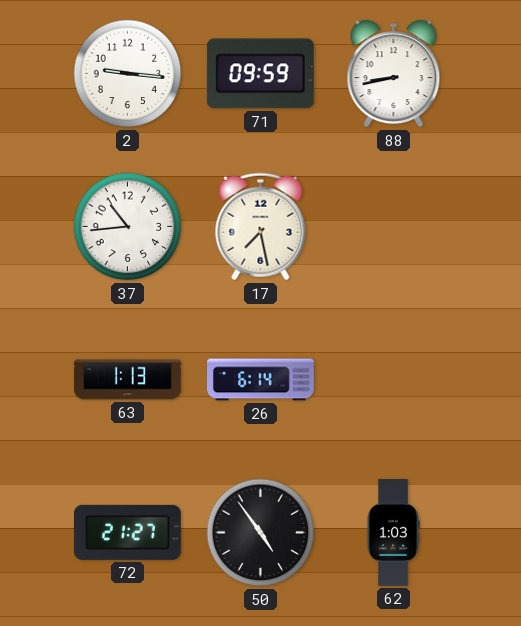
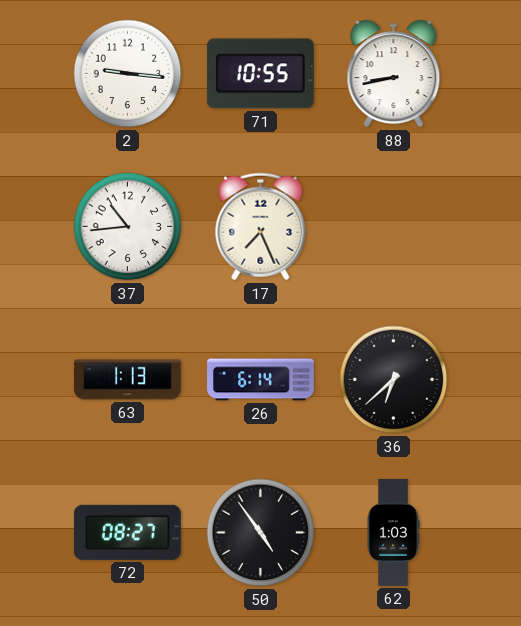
71: 09:59 -> 10:55
17: 7:28 -> 7:26
36: none -> 6:38
72: 21:27 -> 08:27
